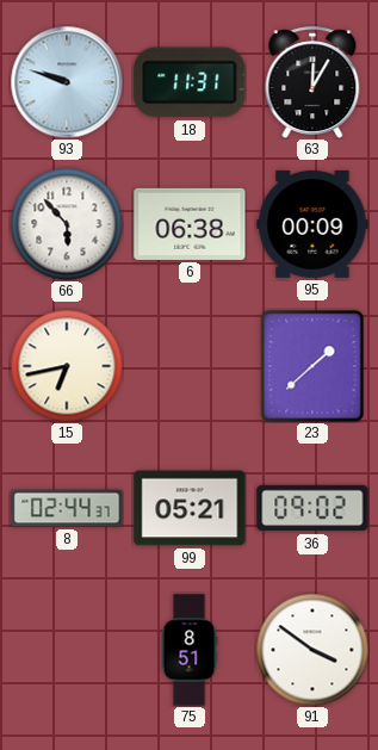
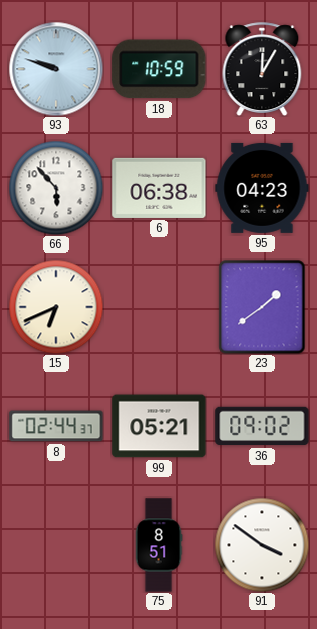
18: 11:31 -> 10:59
95: 00:09 -> 04:23
15: 6:43 -> 6:41
23: 1:38 -> 1:39
